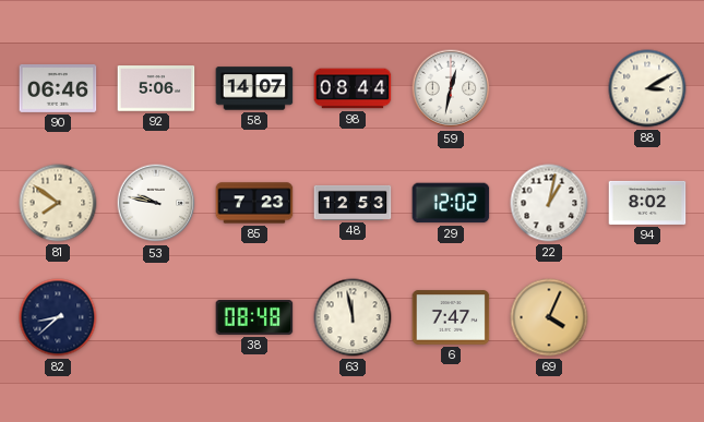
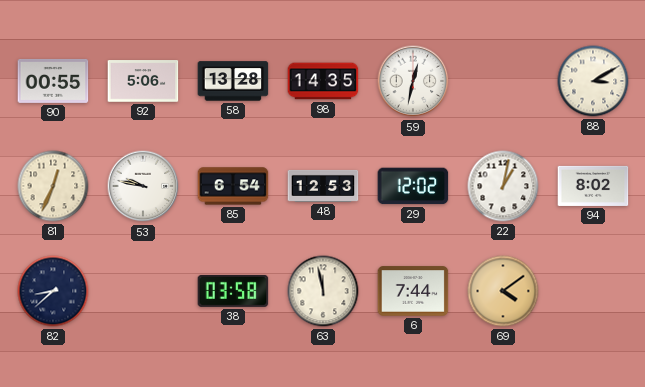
90: 06:46 -> 00:55
58: 14:07 -> 13:28
98: 08:44 -> 14:35
81: 7:51 -> 12:34
85: 7:23 -> 6:54
38: 08:48 -> 03:58
6: 7:47 -> 7:44
69: 4:04 -> 4:09
